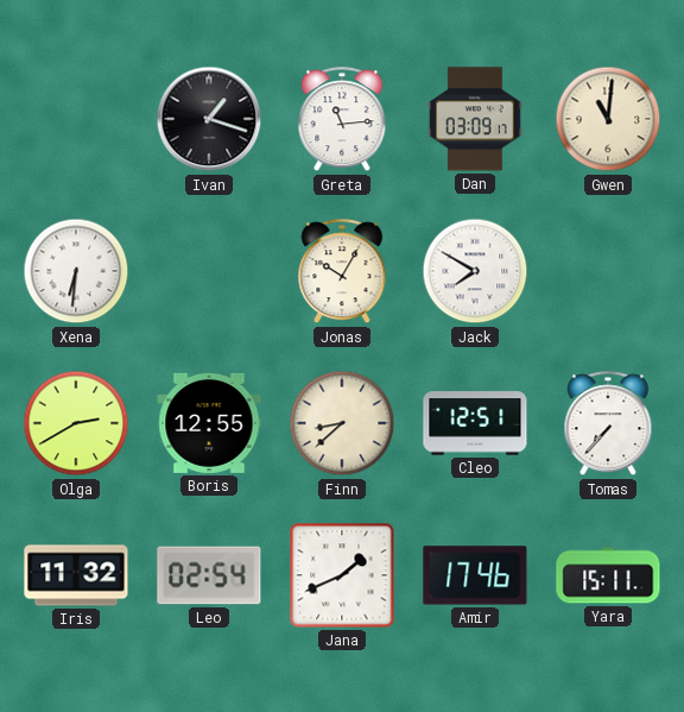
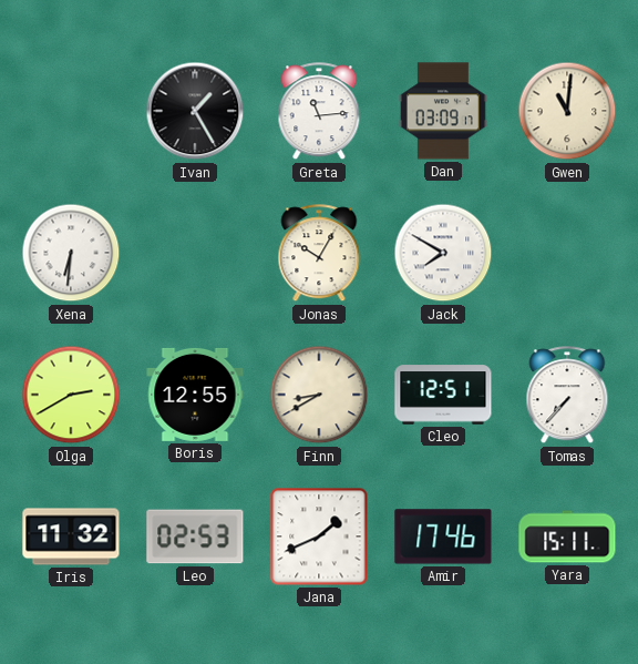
Ivan: 1:18 -> 1:25
Finn: 8:38 -> 8:40
Leo: 02:54 -> 02:53
